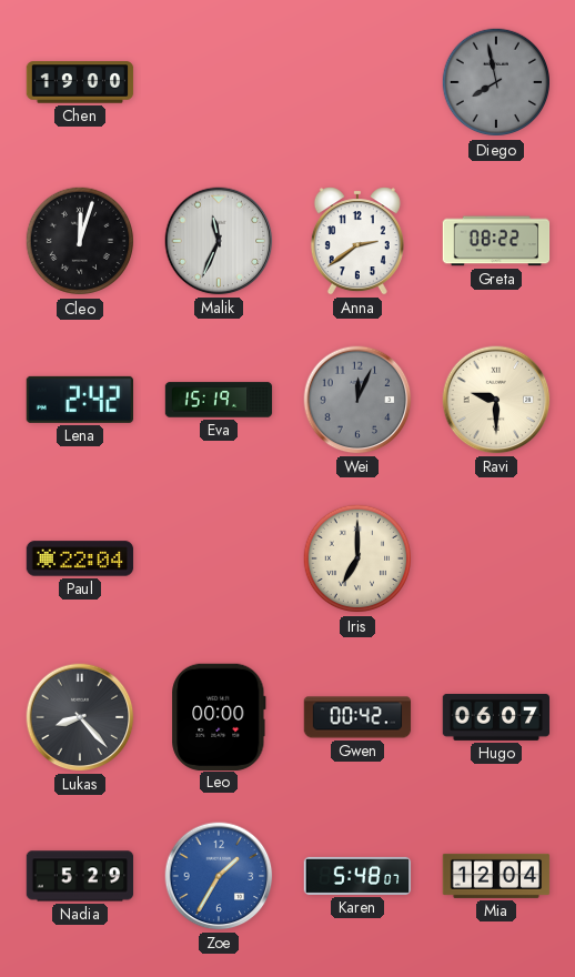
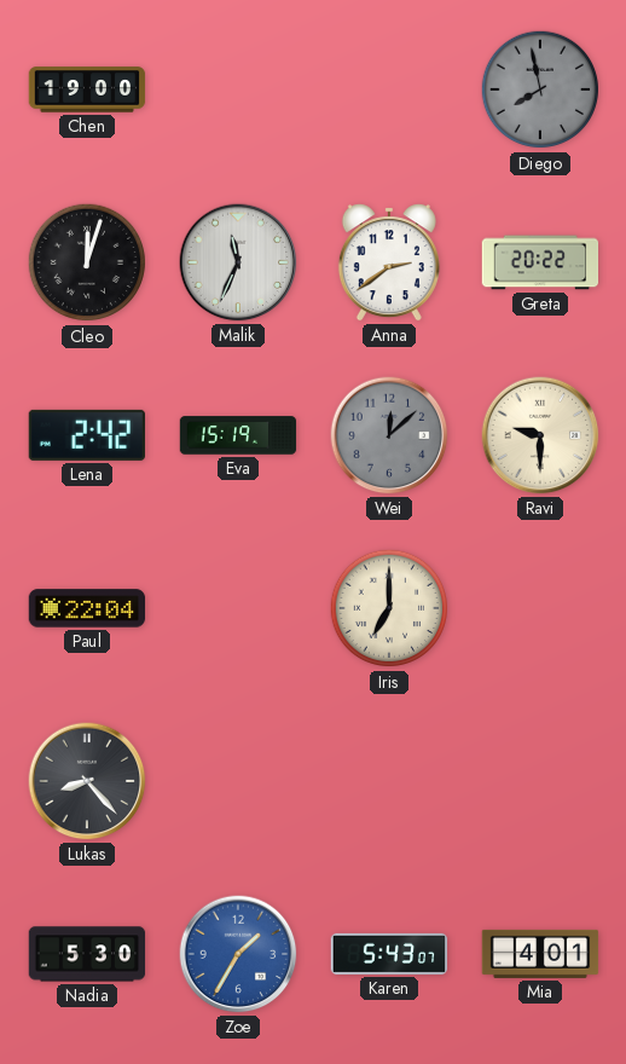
Greta: 08:22 -> 20:22
Wei: 12:04 -> 12:08
Leo: 00:00 -> none
Gwen: 00:42 -> none
Hugo: 06:07 -> none
Nadia: 5:29 -> 5:30
Karen: 5:48 -> 5:43
Mia: 12:04 -> 4:01
